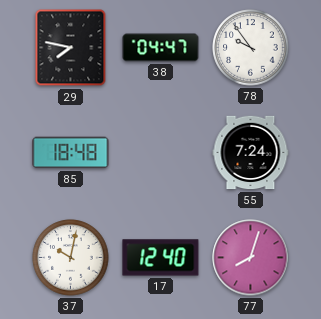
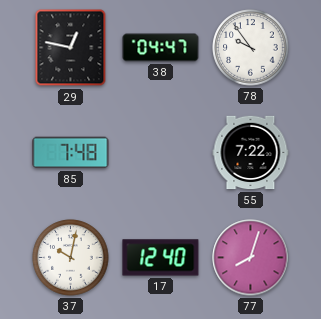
29: 7:47 -> 12:47
85: 18:48 -> 7:48
55: 7:24 -> 7:22
